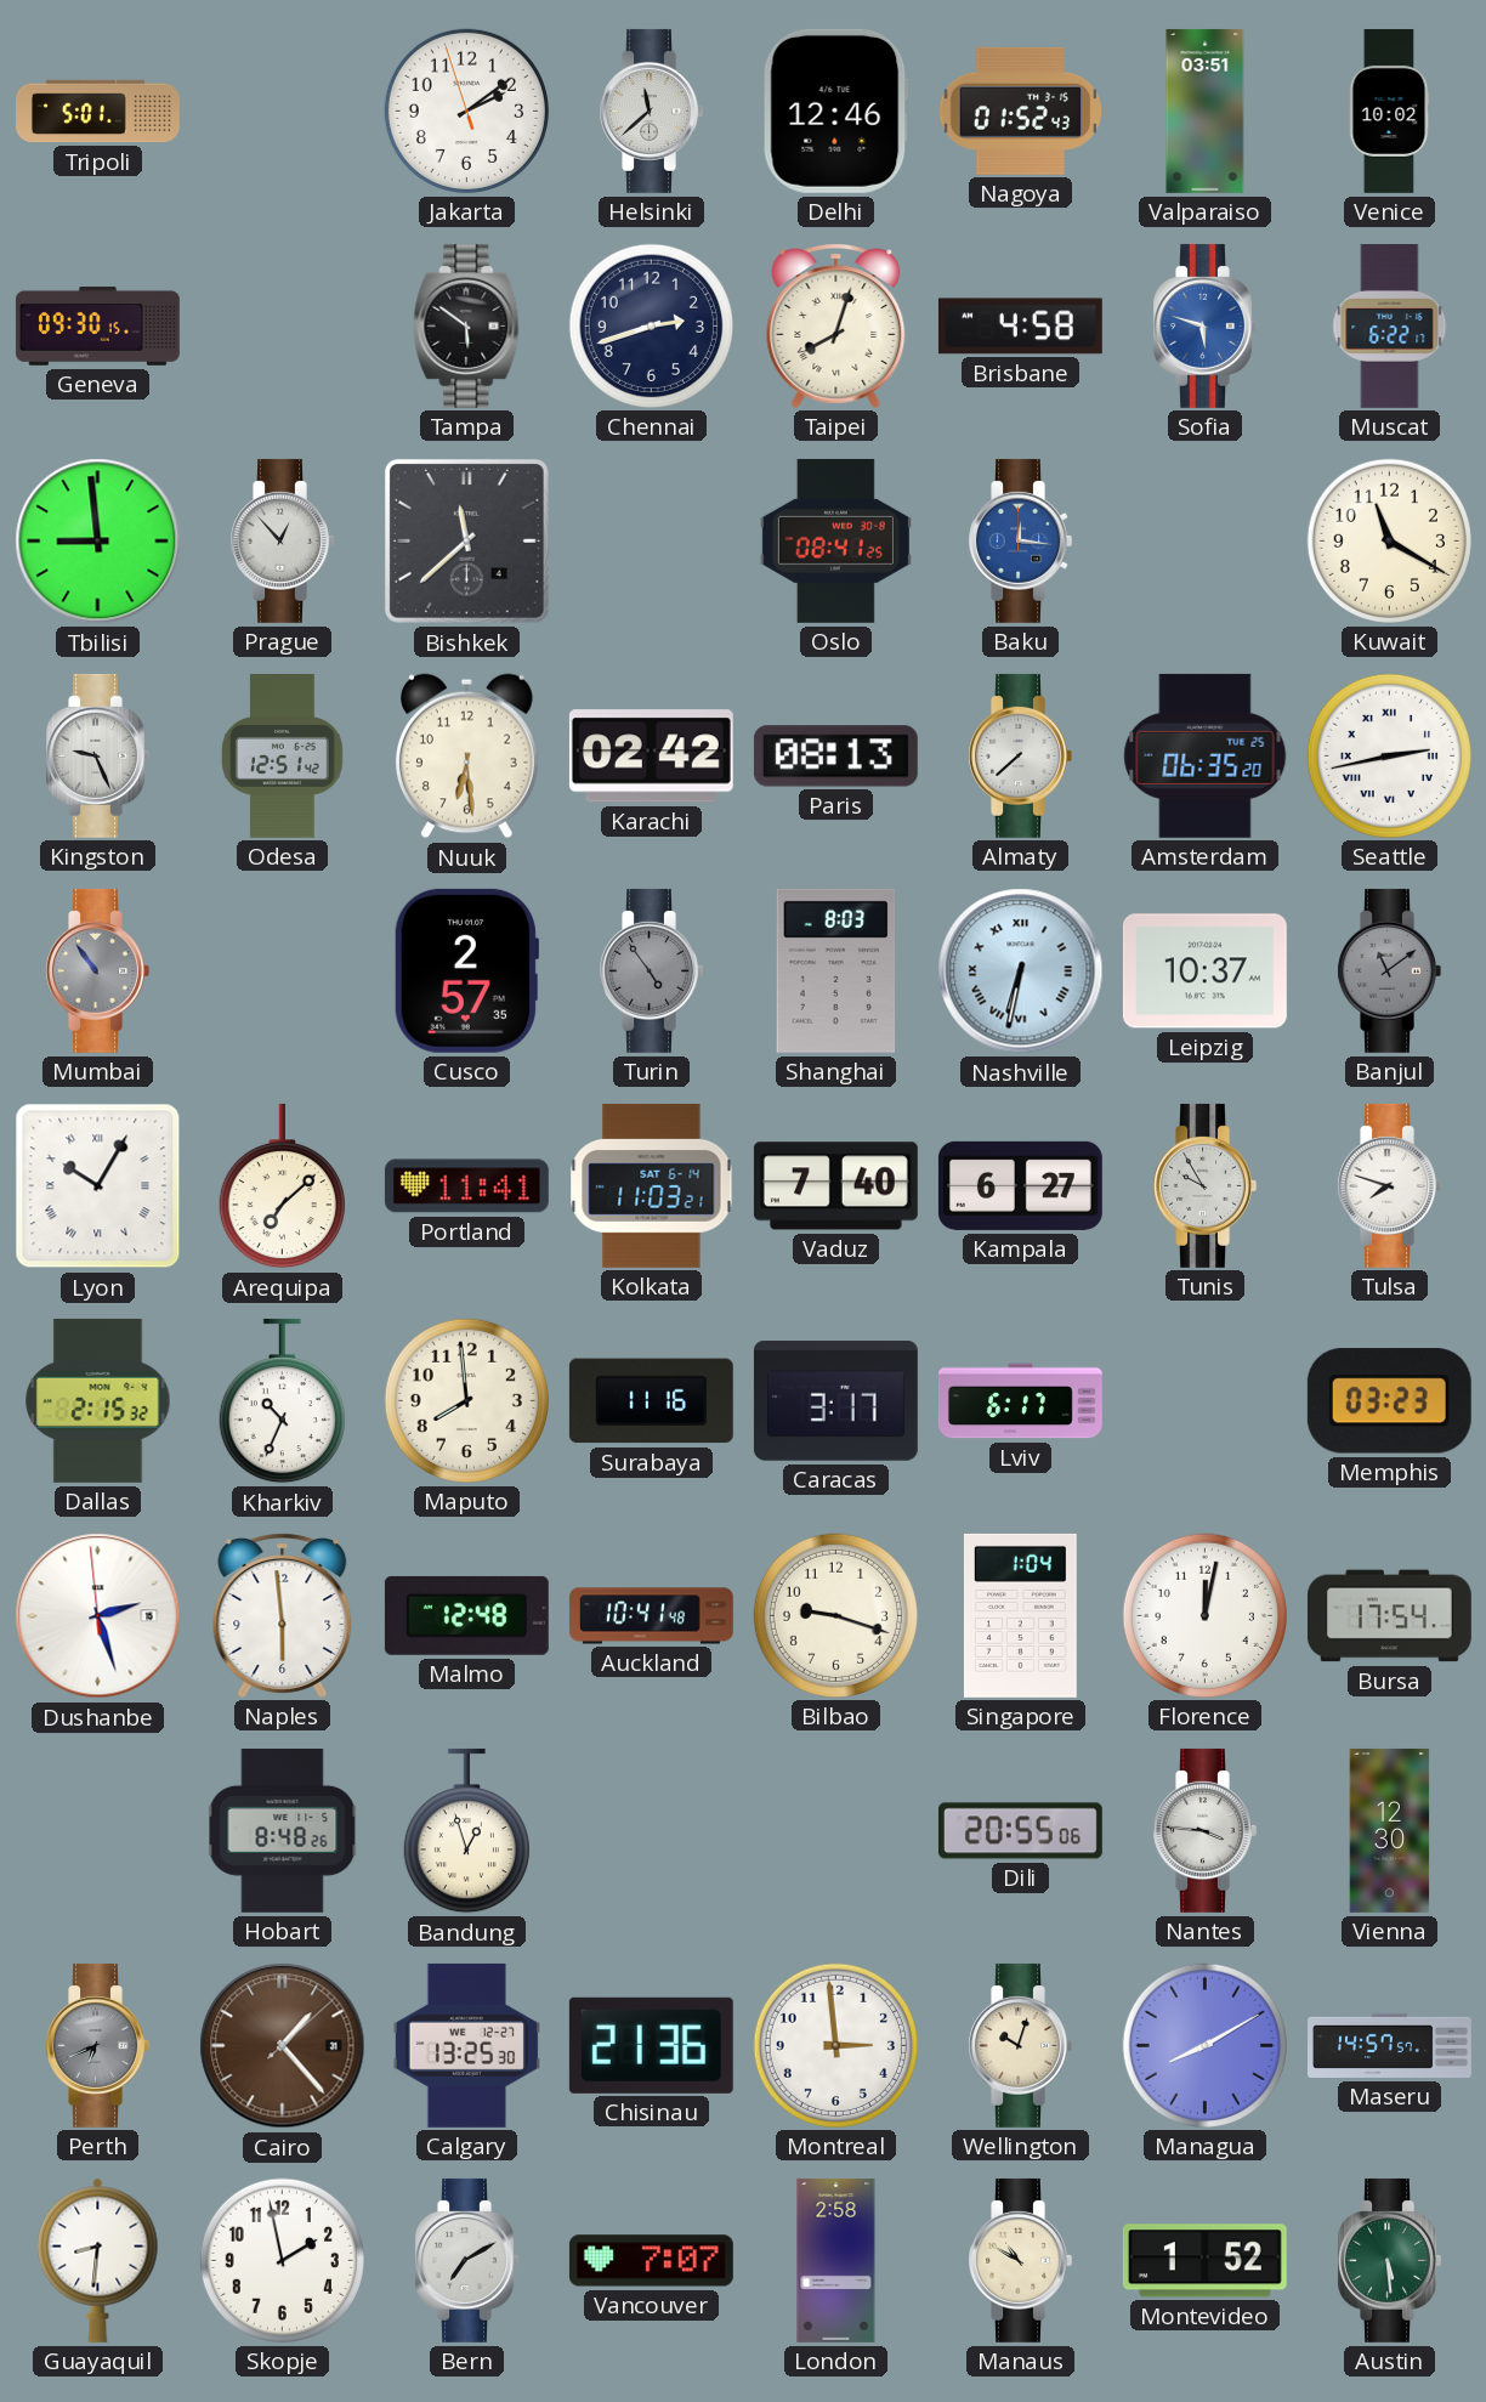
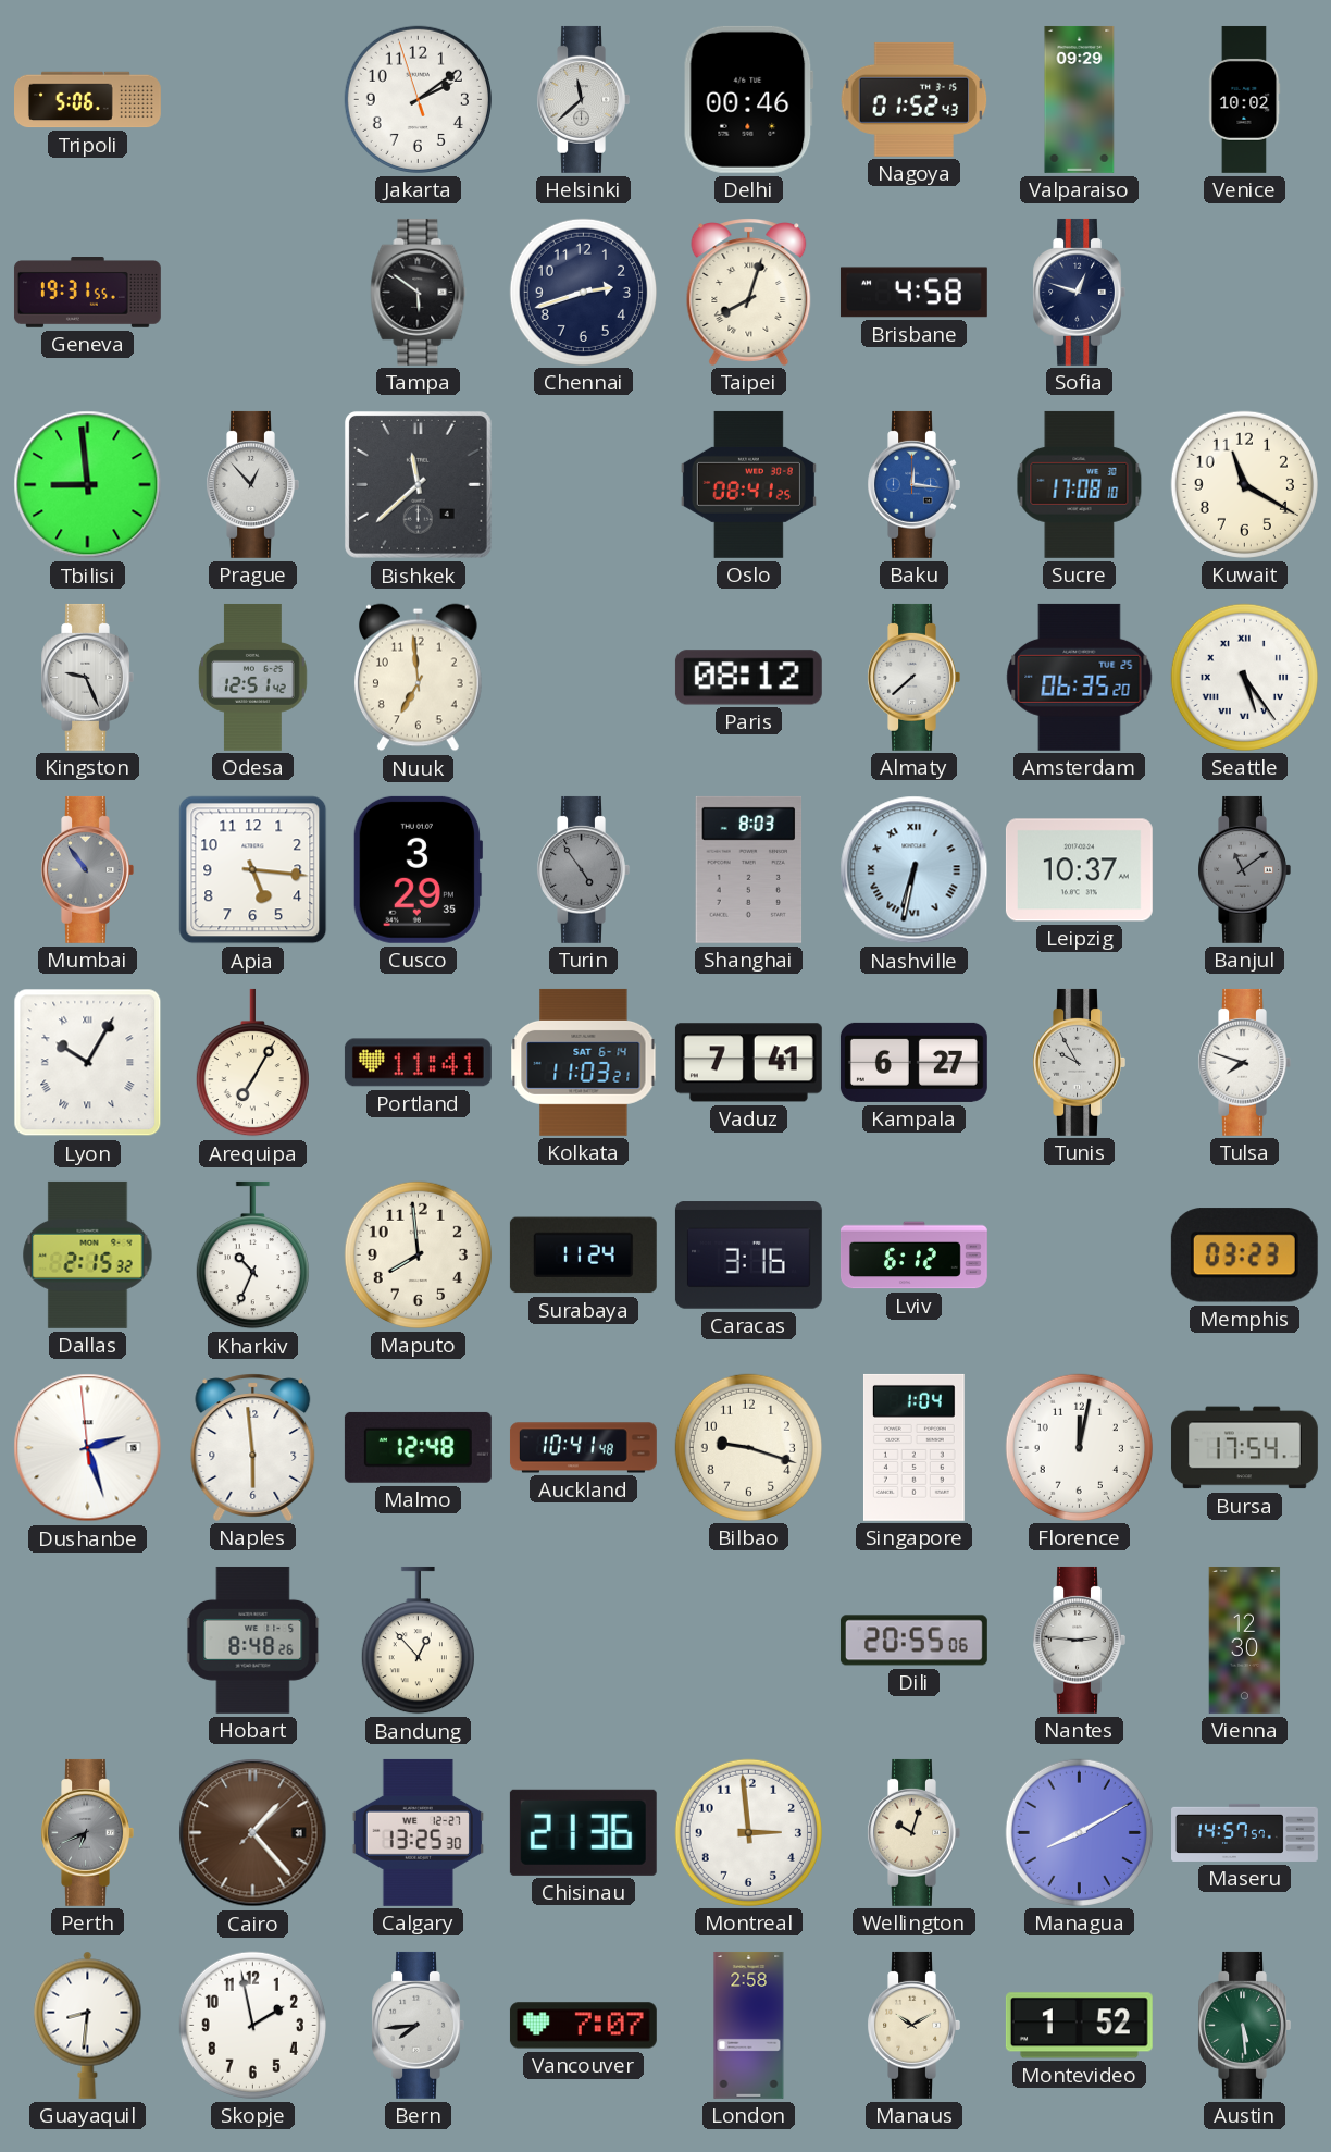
Tripoli: 5:01 -> 5:06
Delhi: 12:46 -> 00:46
Valparaiso: 03:51 -> 09:29
Geneva: 09:30 -> 19:31
Sofia: 5:48 -> 12:48
Sofia dial: blue -> navy
Muscat: 6:22 -> none
Sucre: none -> 17:08
Nuuk: 6:29 -> 6:59
Karachi: 02:42 -> none
Paris: 08:13 -> 08:12
Seattle: 2:43 -> 5:24
Apia: none -> 5:16
Cusco: 2:57 -> 3:29
Arequipa: 7:08 -> 7:05
Vaduz: 7:40 -> 7:41
Surabaya: 11:16 -> 11:24
Caracas: 3:17 -> 3:16
Lviv: 6:17 -> 6:12
Bandung: 12:57 -> 12:53
Nantes: 3:46 -> 2:46
Bern: 7:10 -> 7:44
Manaus: 10:50 -> 10:10
